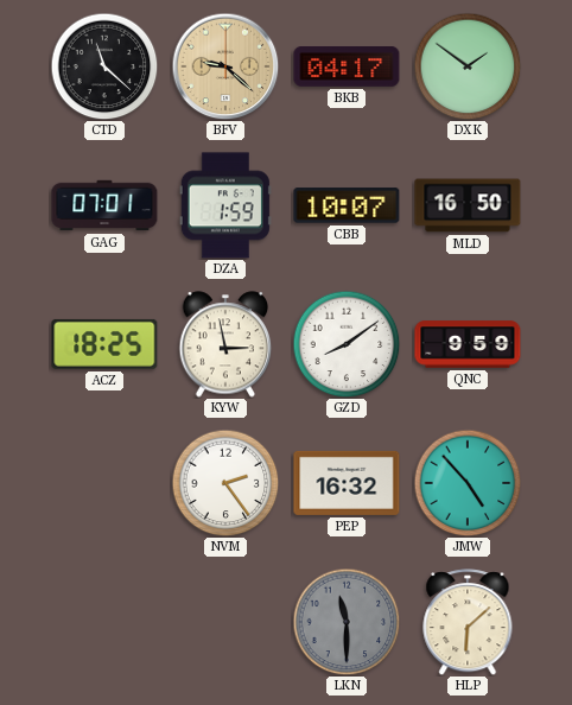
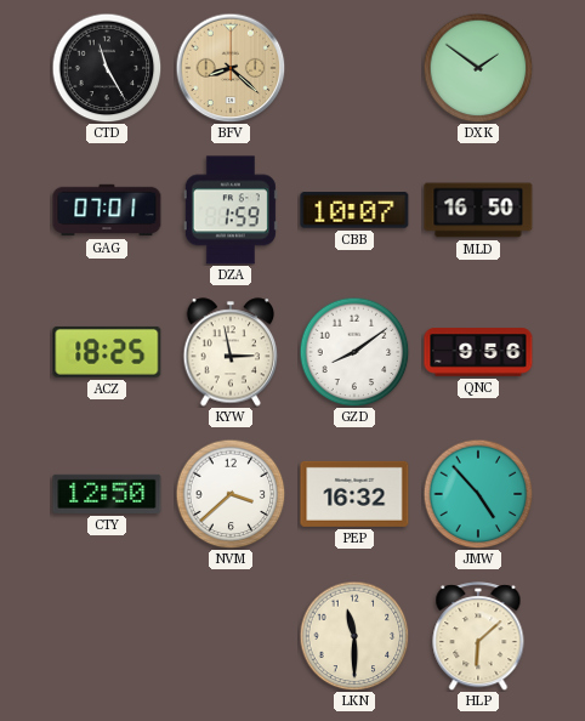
CTD: 11:22 -> 11:25
BFV: 9:22 -> 8:22
BKB: 04:17 -> none
QNC: 9:59 -> 9:56
CTY: none -> 12:50
NVM: 2:24 -> 3:38
LKN dial: grey -> cream
